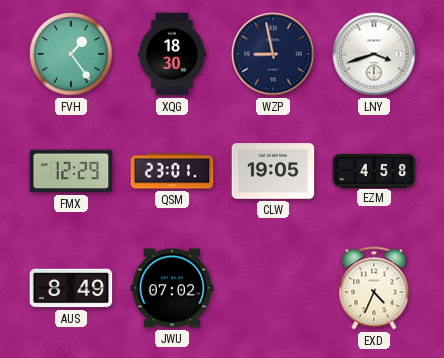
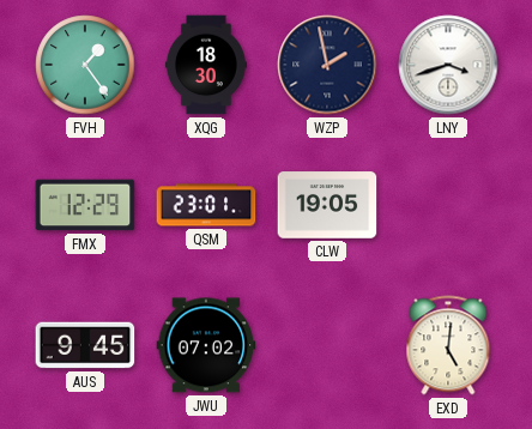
WZP: 8:58 -> 1:58
EZM: 4:58 -> none
AUS: 8:49 -> 9:45
EXD: 4:34 -> 5:01
